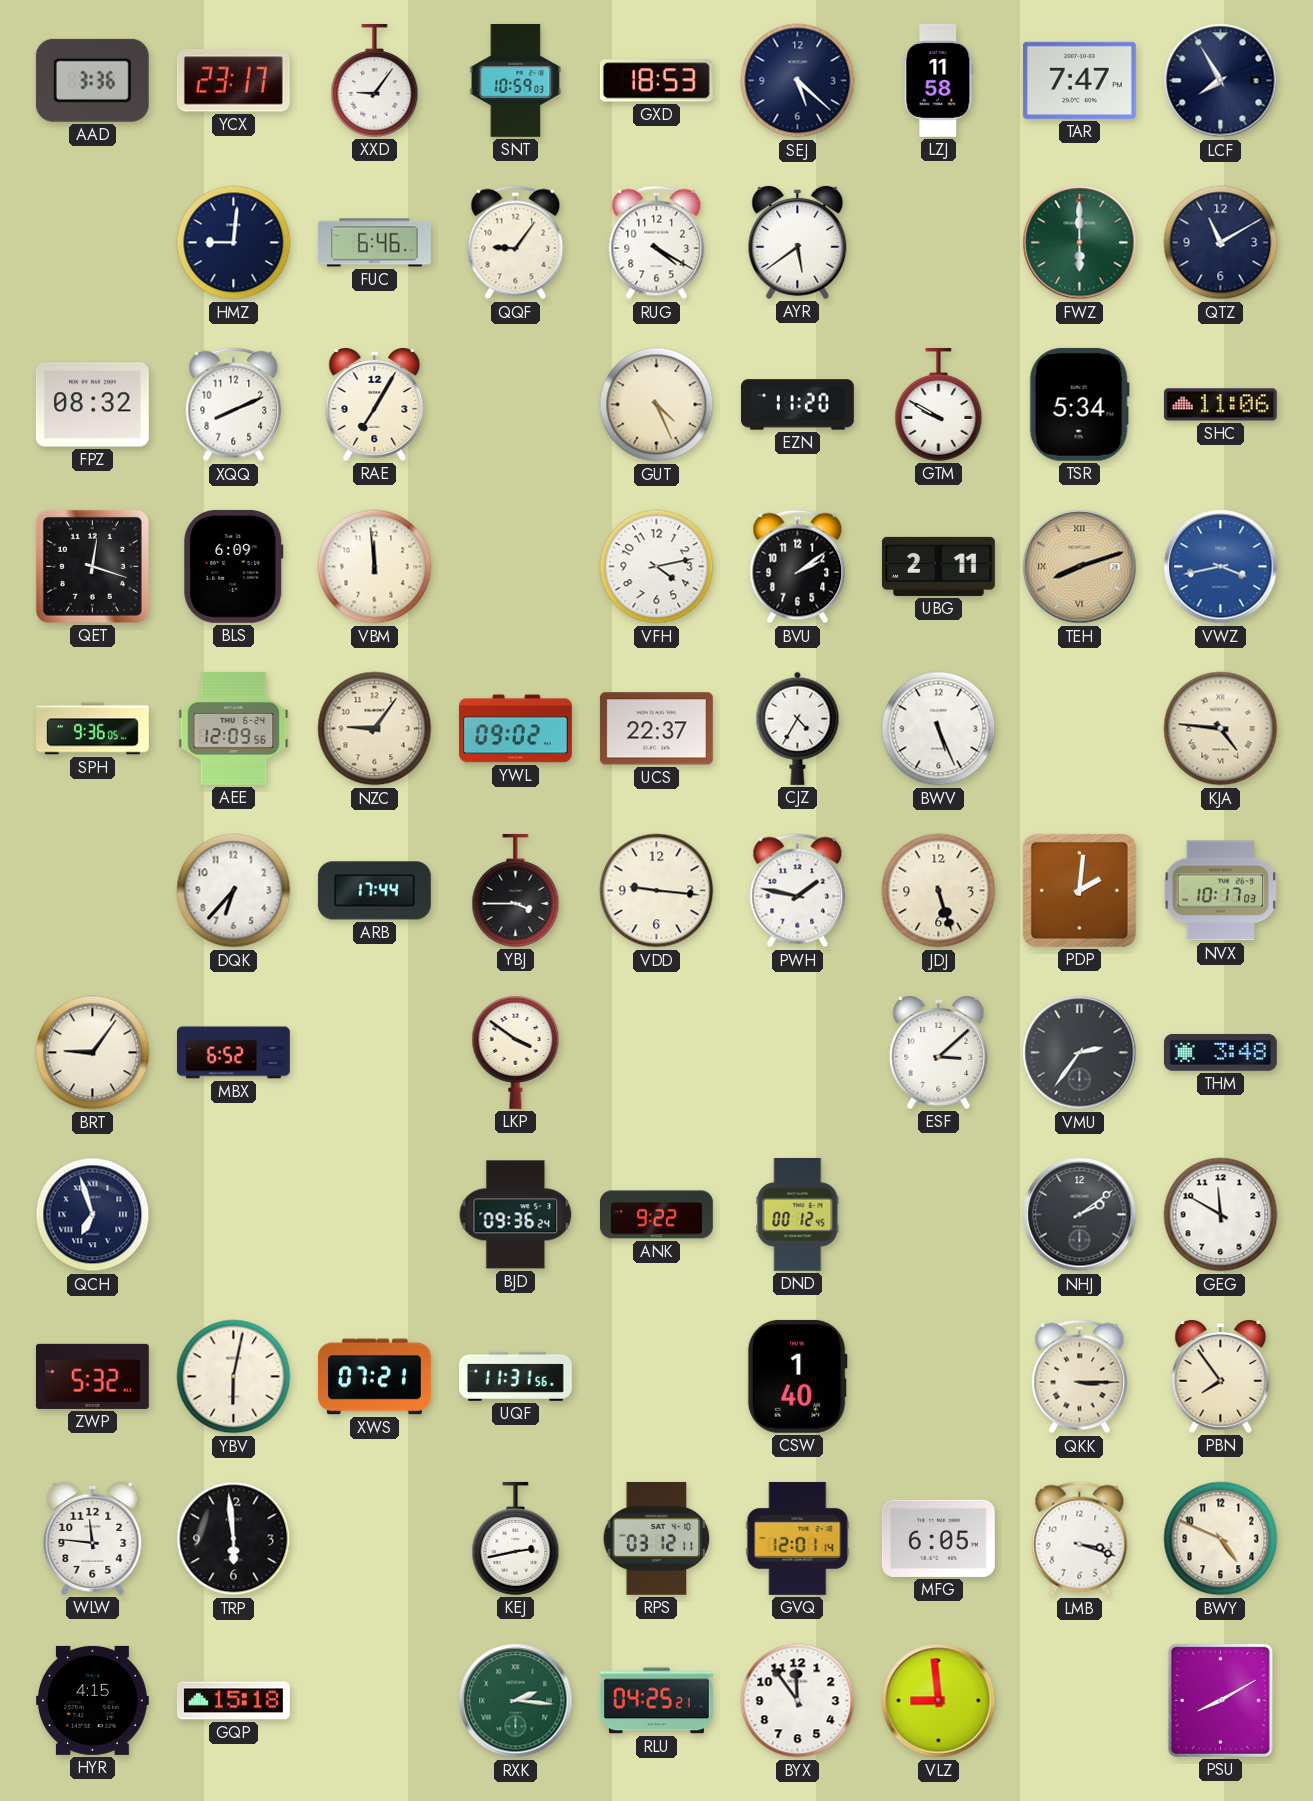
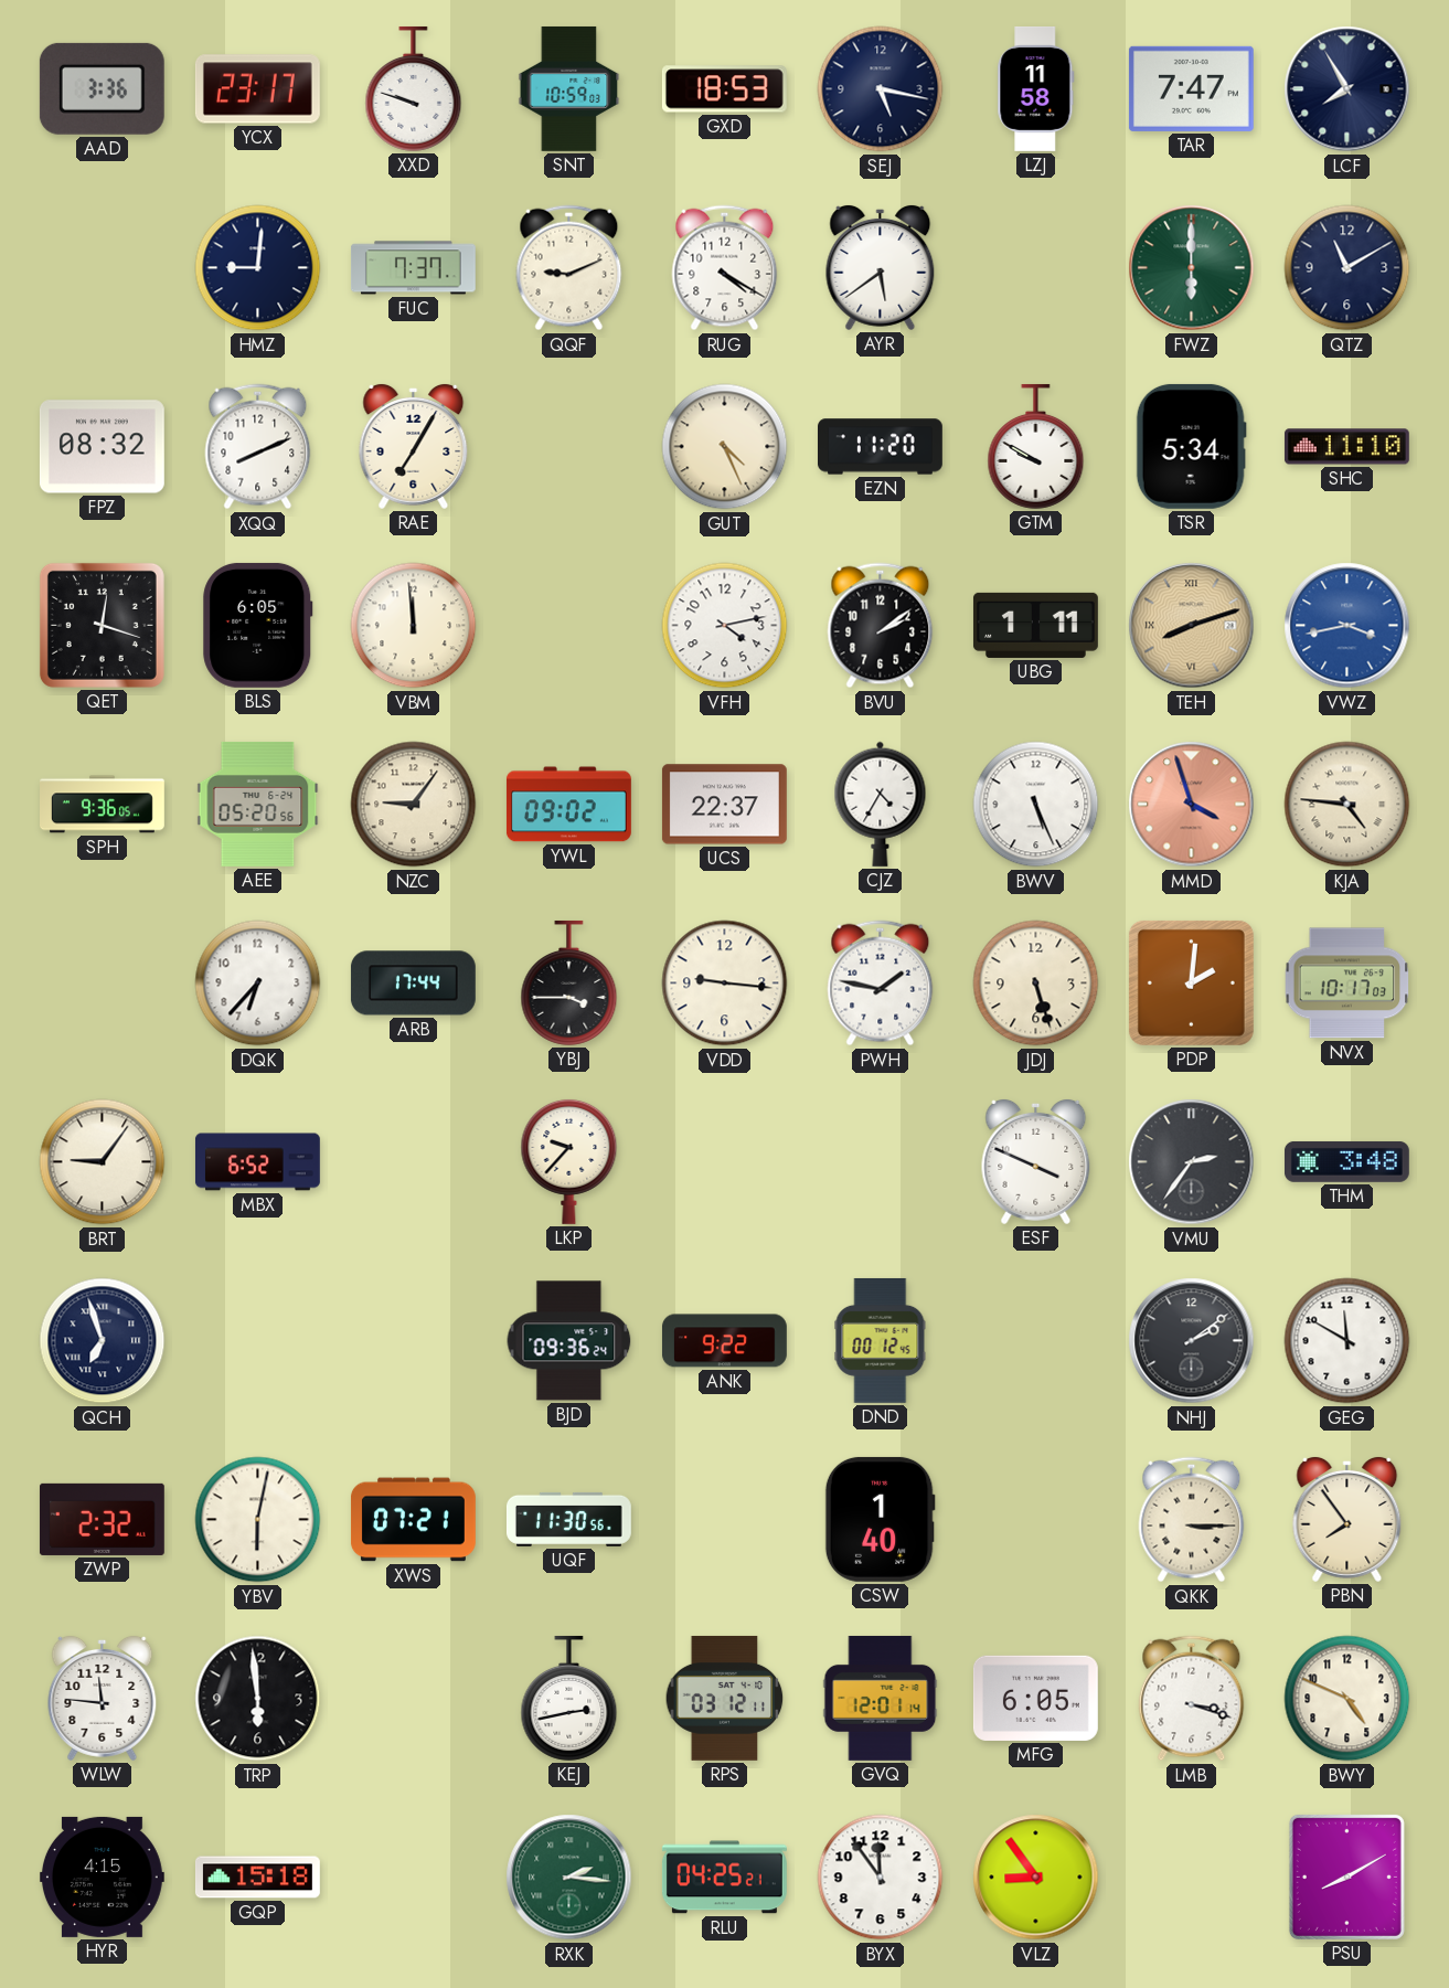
XXD: 9:06 -> 9:48
SEJ: 5:22 -> 5:17
FUC: 6:46 -> 7:37
QQF: 9:06 -> 9:11
SHC: 11:06 -> 11:10
BLS: 6:09 -> 6:05
UBG: 2:11 -> 1:11
AEE: 12:09 -> 05:20
MMD: none -> 3:57
LKP: 3:51 -> 9:37
ESF: 3:08 -> 3:49
ZWP: 5:32 -> 2:32
UQF: 11:31 -> 11:30
VLZ: 8:59 -> 8:54
